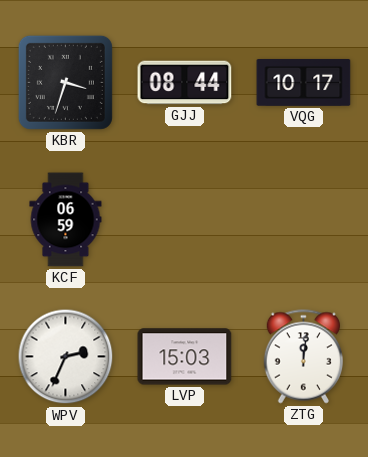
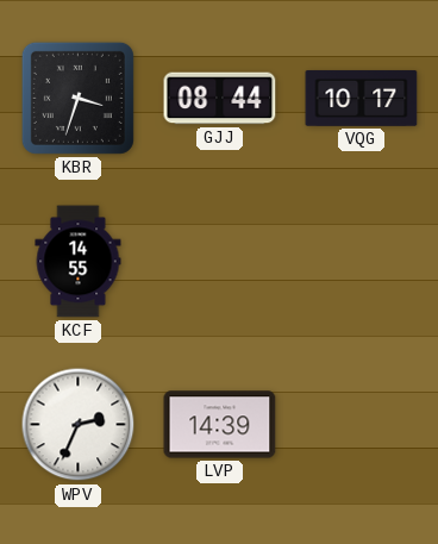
KCF: 06:59 -> 14:55
LVP: 15:03 -> 14:39
ZTG: 12:01 -> none
